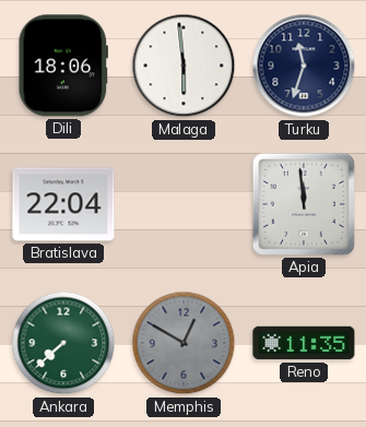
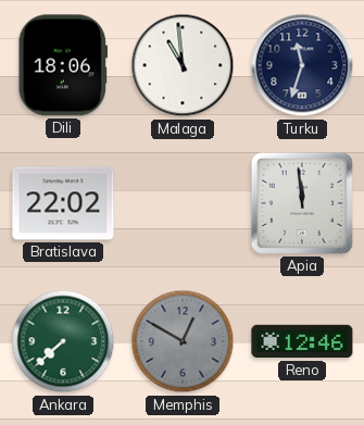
Malaga: 5:59 -> 10:59
Bratislava: 22:04 -> 22:02
Reno: 11:35 -> 12:46
